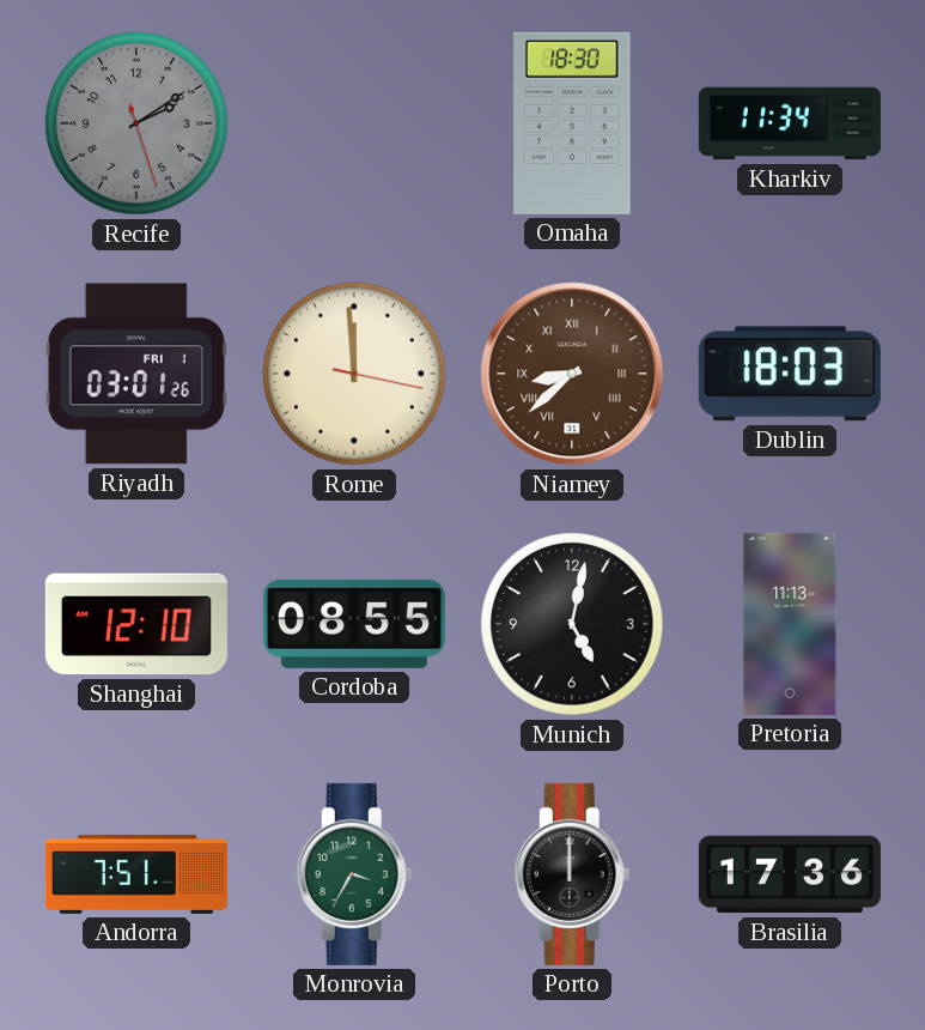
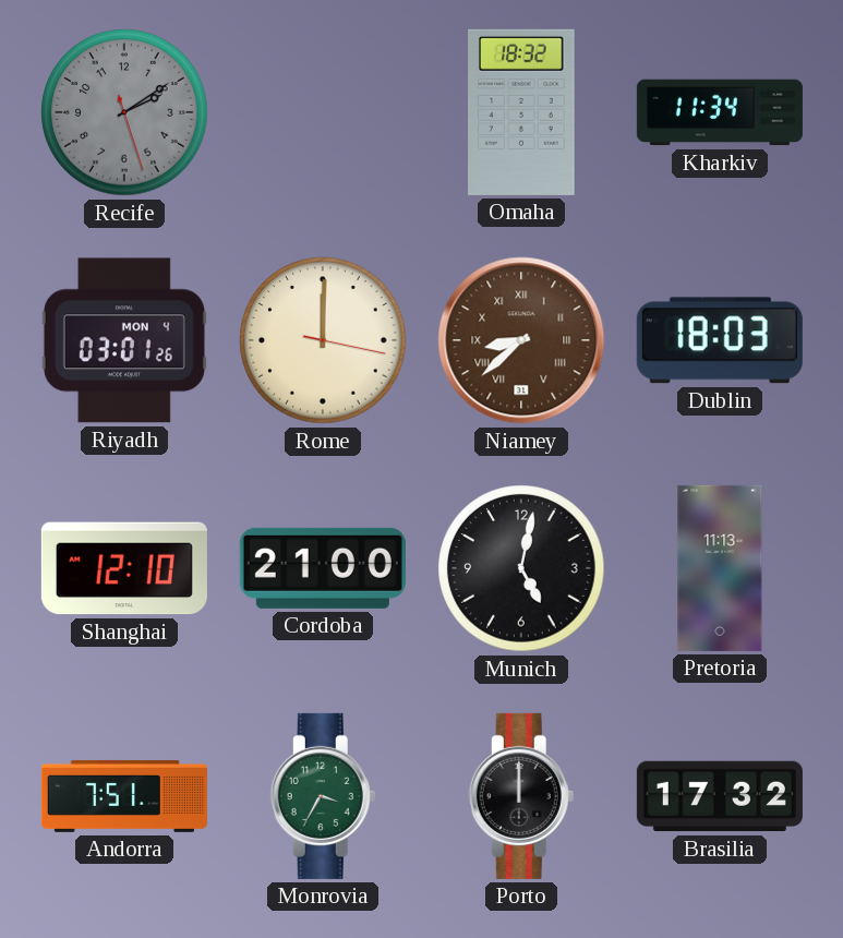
Omaha: 18:30 -> 18:32
Riyadh date: FRI 1 -> MON 4
Rome: 11:59 -> 12:00
Cordoba: 08:55 -> 21:00
Brasilia: 17:36 -> 17:32
